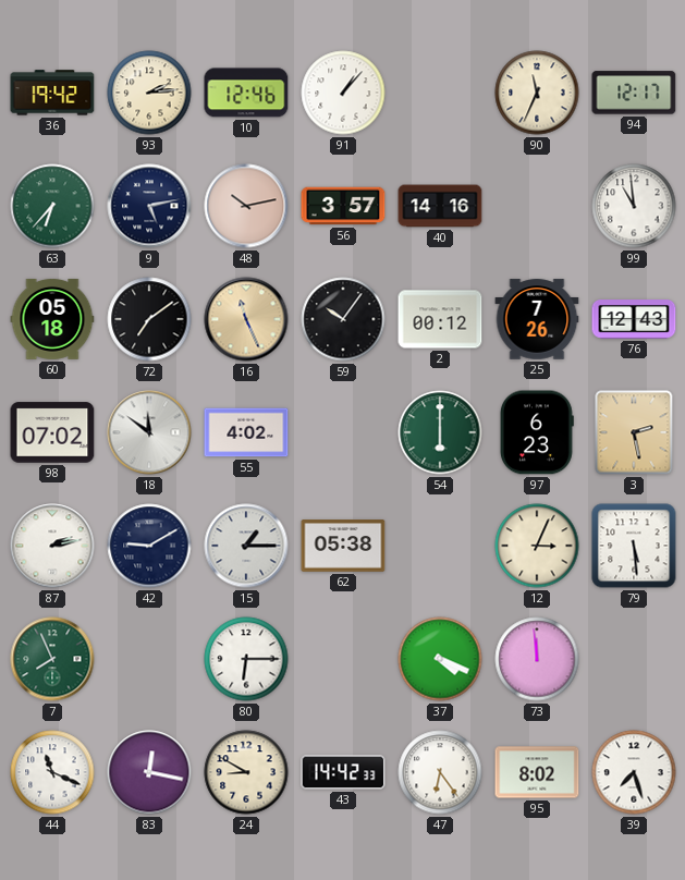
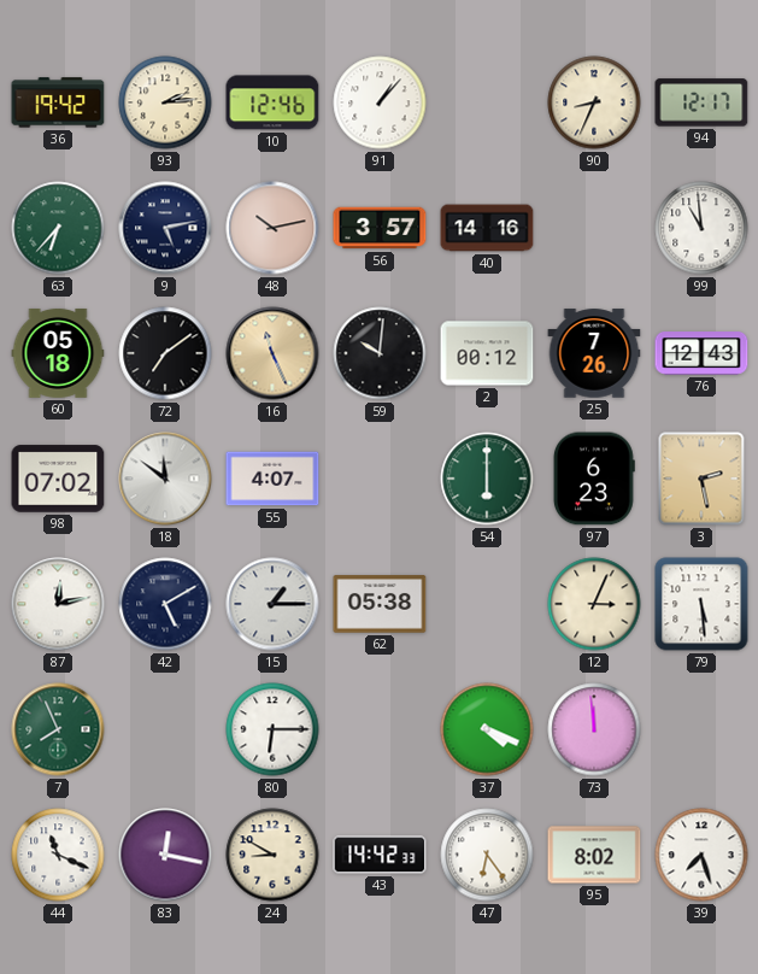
90: 11:34 -> 8:34
59: 10:06 -> 10:01
55: 4:02 -> 4:07
87: 2:13 -> 12:13
42: 9:10 -> 5:10
